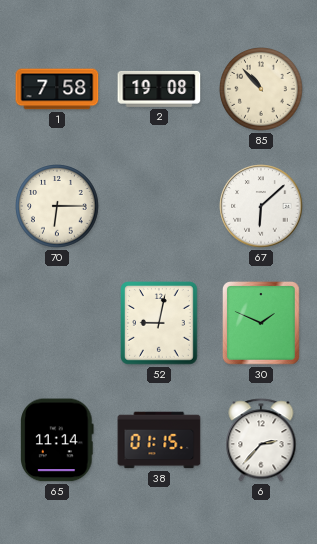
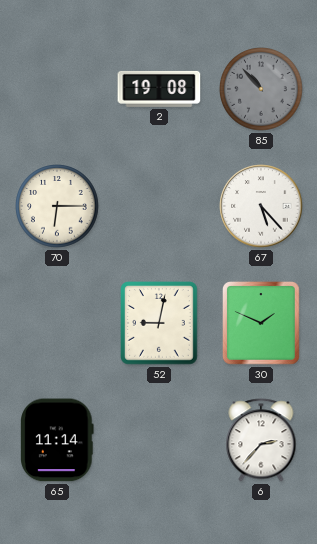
1: 7:58 -> none
85 dial: cream -> grey
67: 6:08 -> 5:23
38: 01:15 -> none
